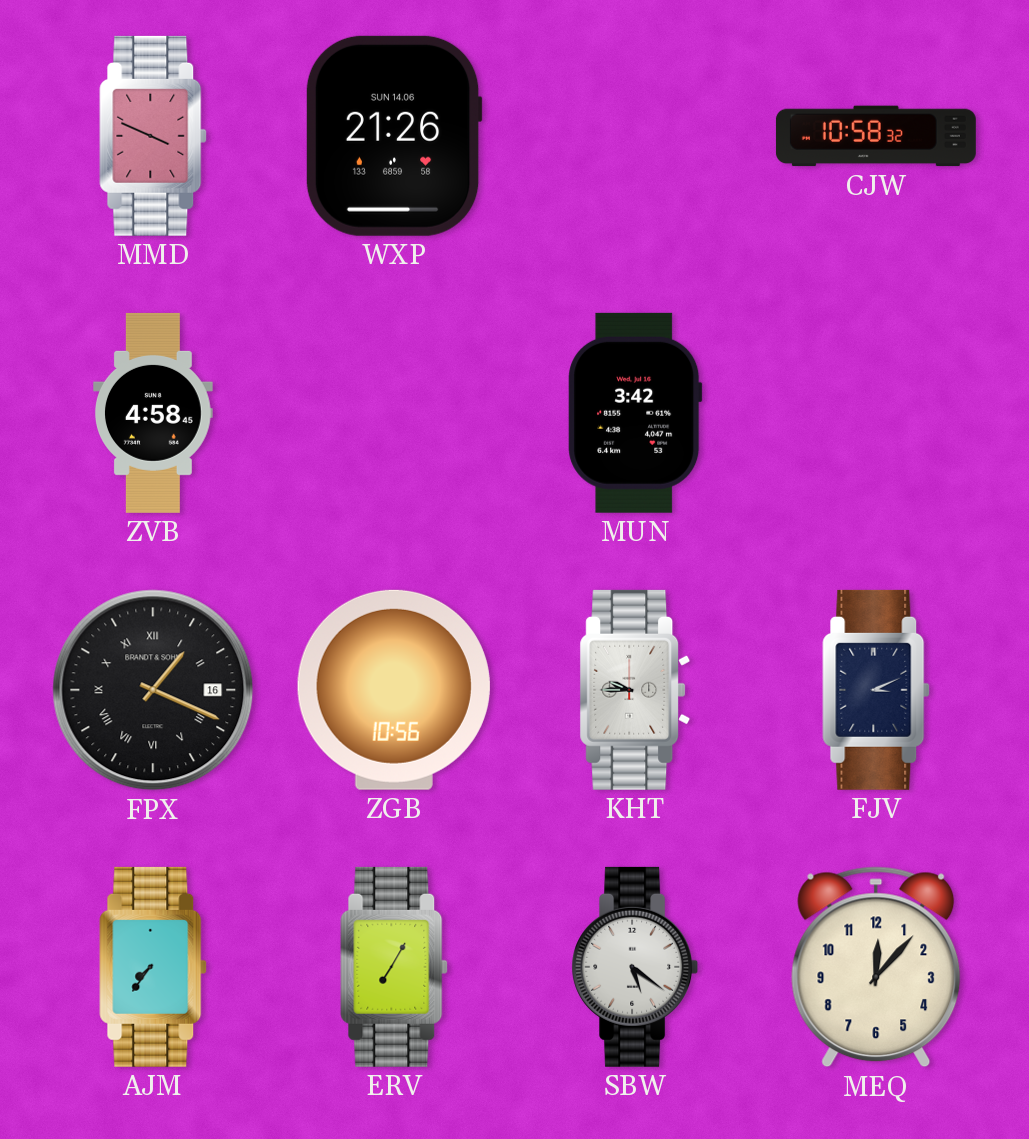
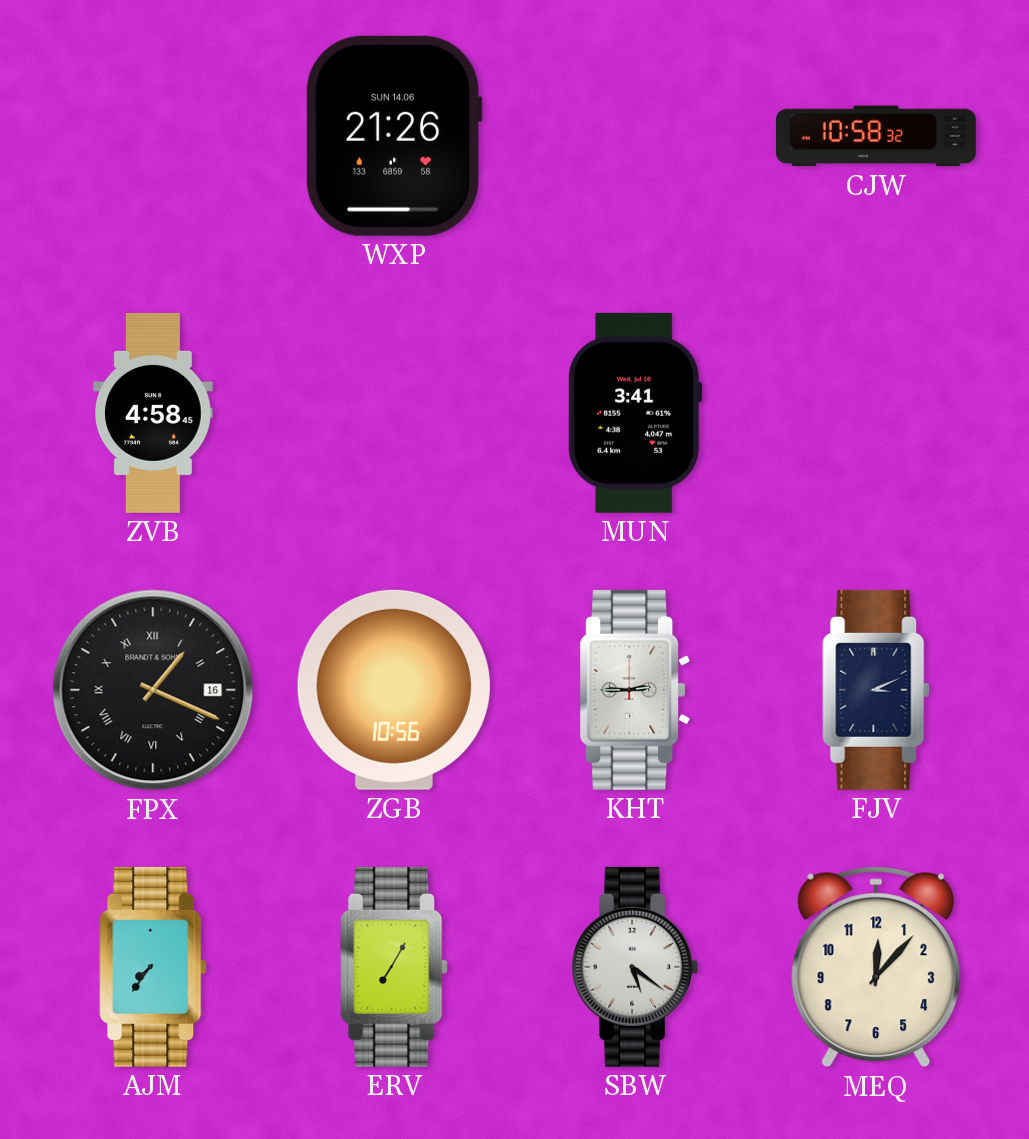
MMD: 3:49 -> none
MUN: 3:42 -> 3:41
KHT: 9:45 -> 2:45
